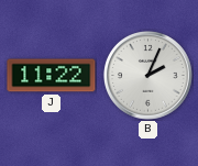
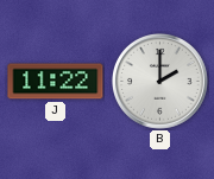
B: 2:04 -> 2:00
